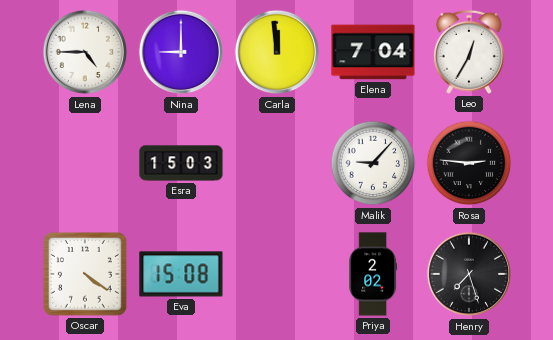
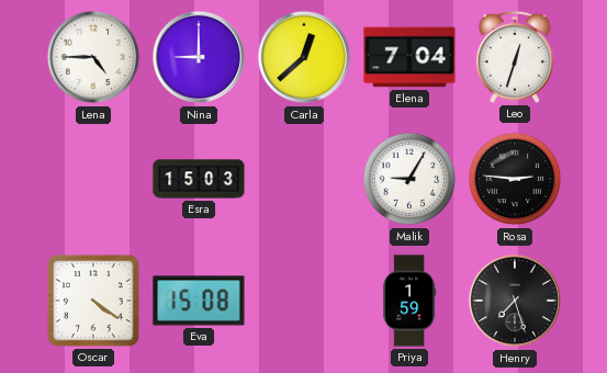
Carla: 11:59 -> 12:38
Leo: 12:35 -> 12:33
Malik: 9:07 -> 9:05
Priya: 2:02 -> 1:59
